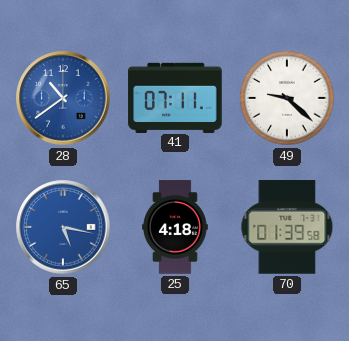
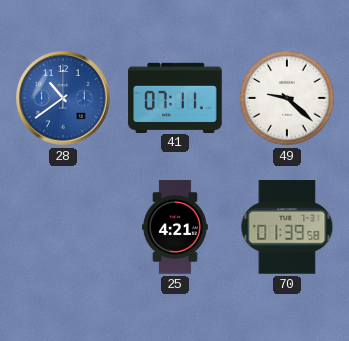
65: 5:17 -> none
25: 4:18 -> 4:21
